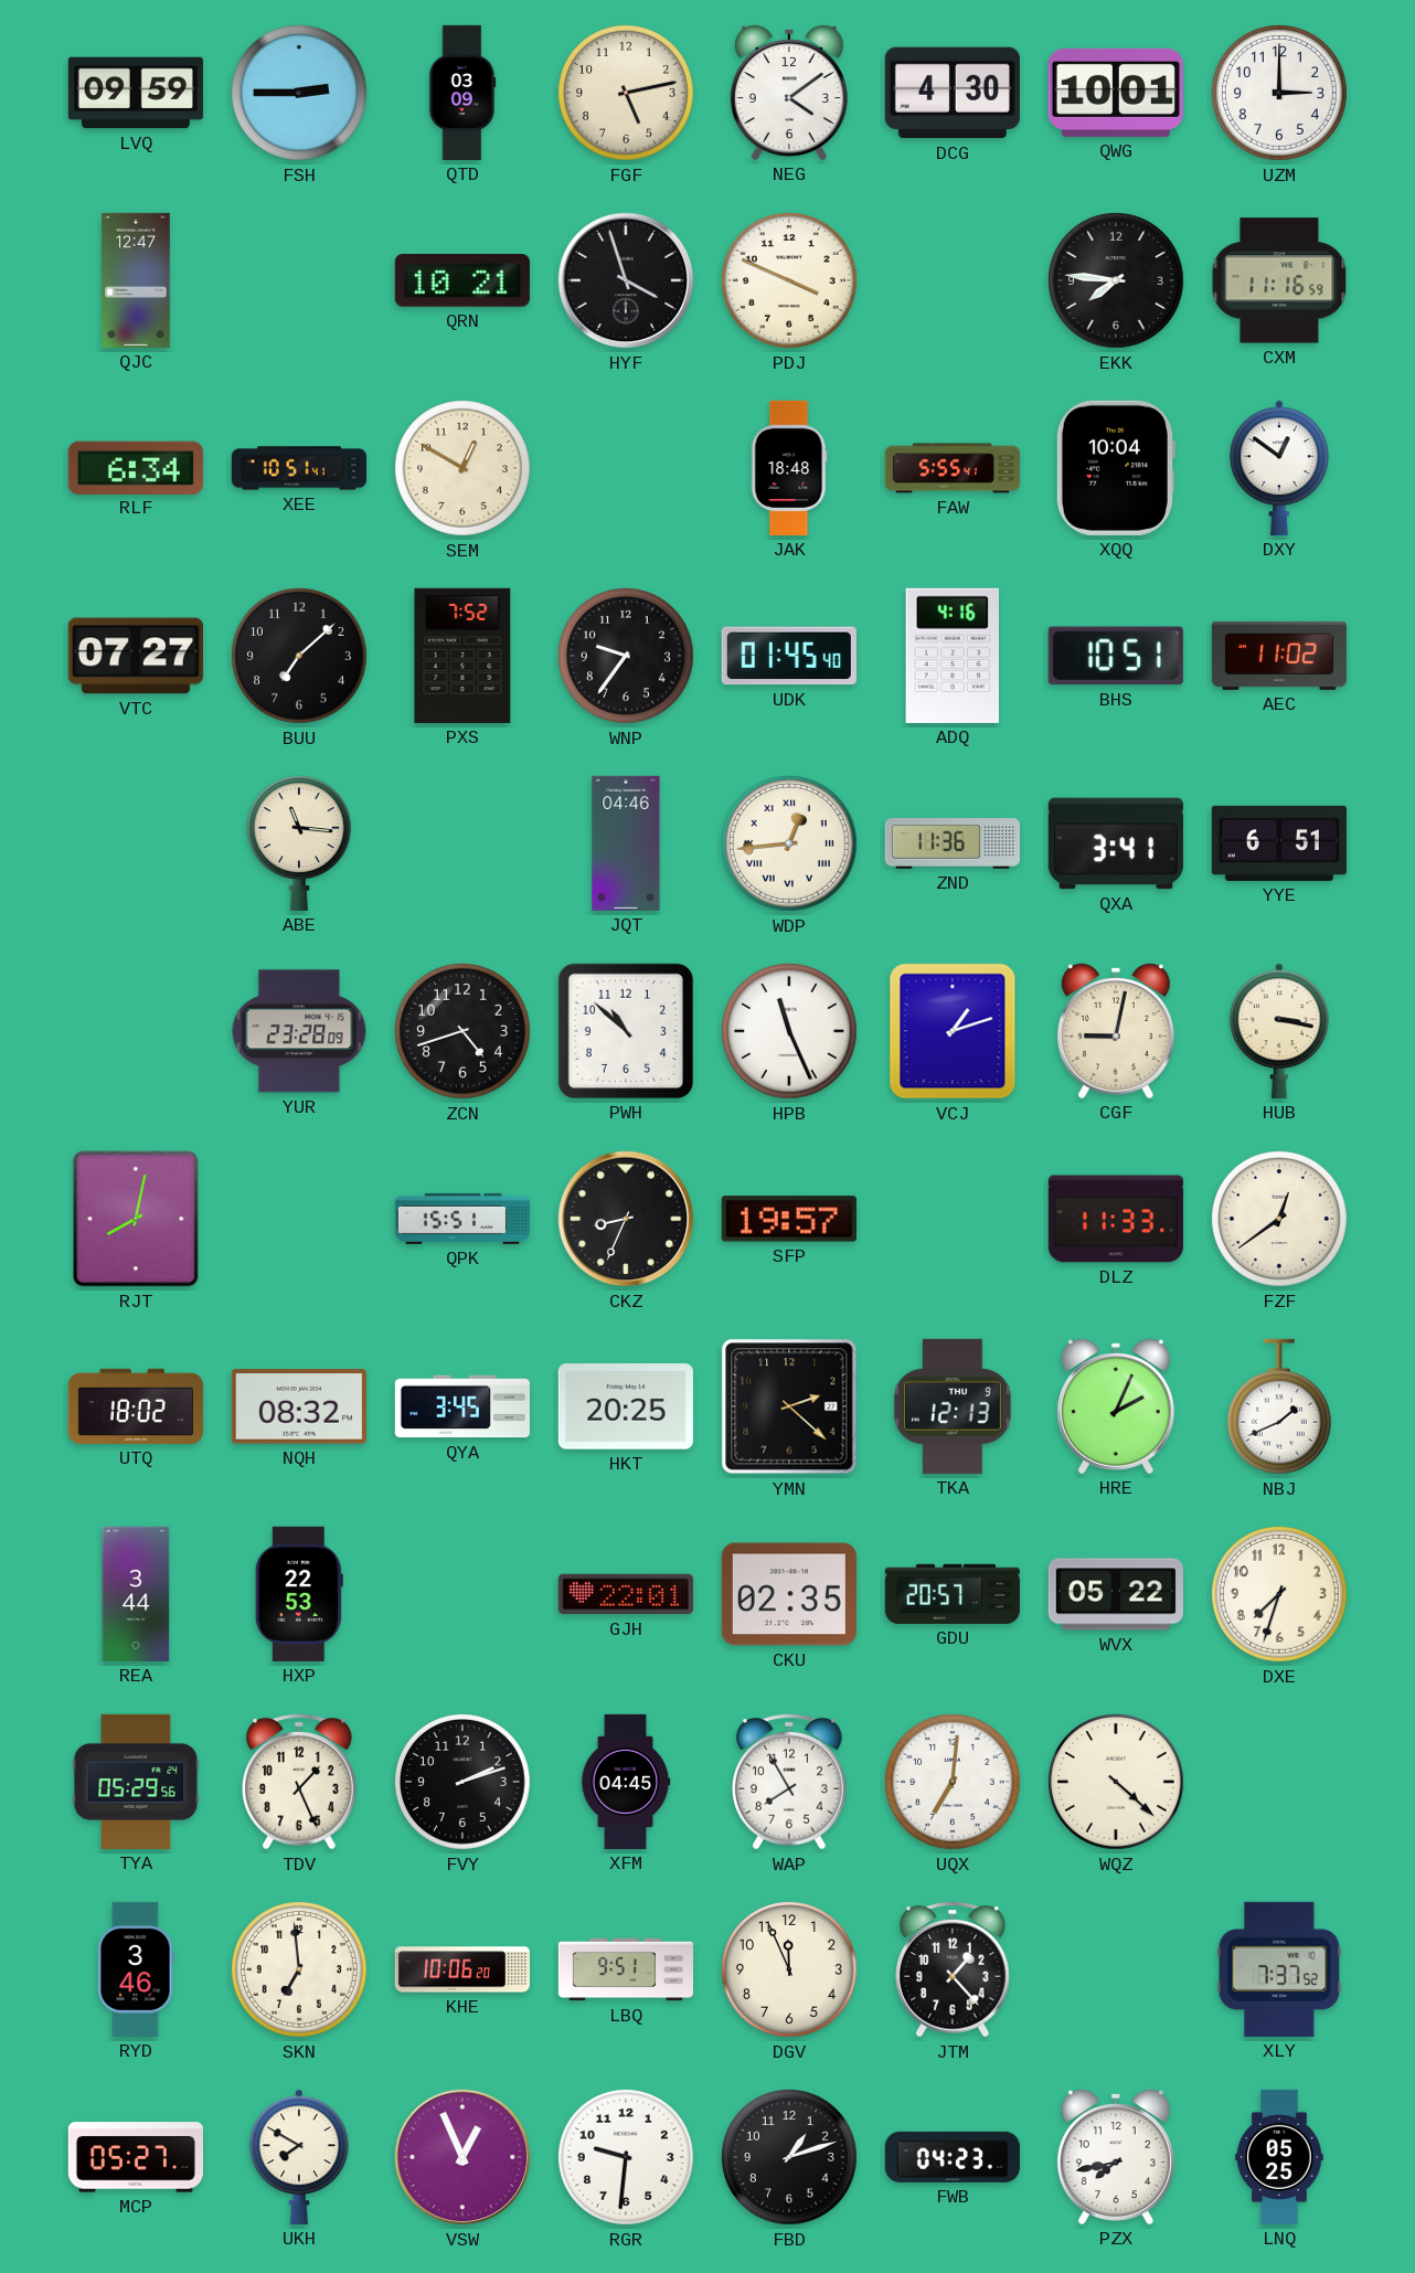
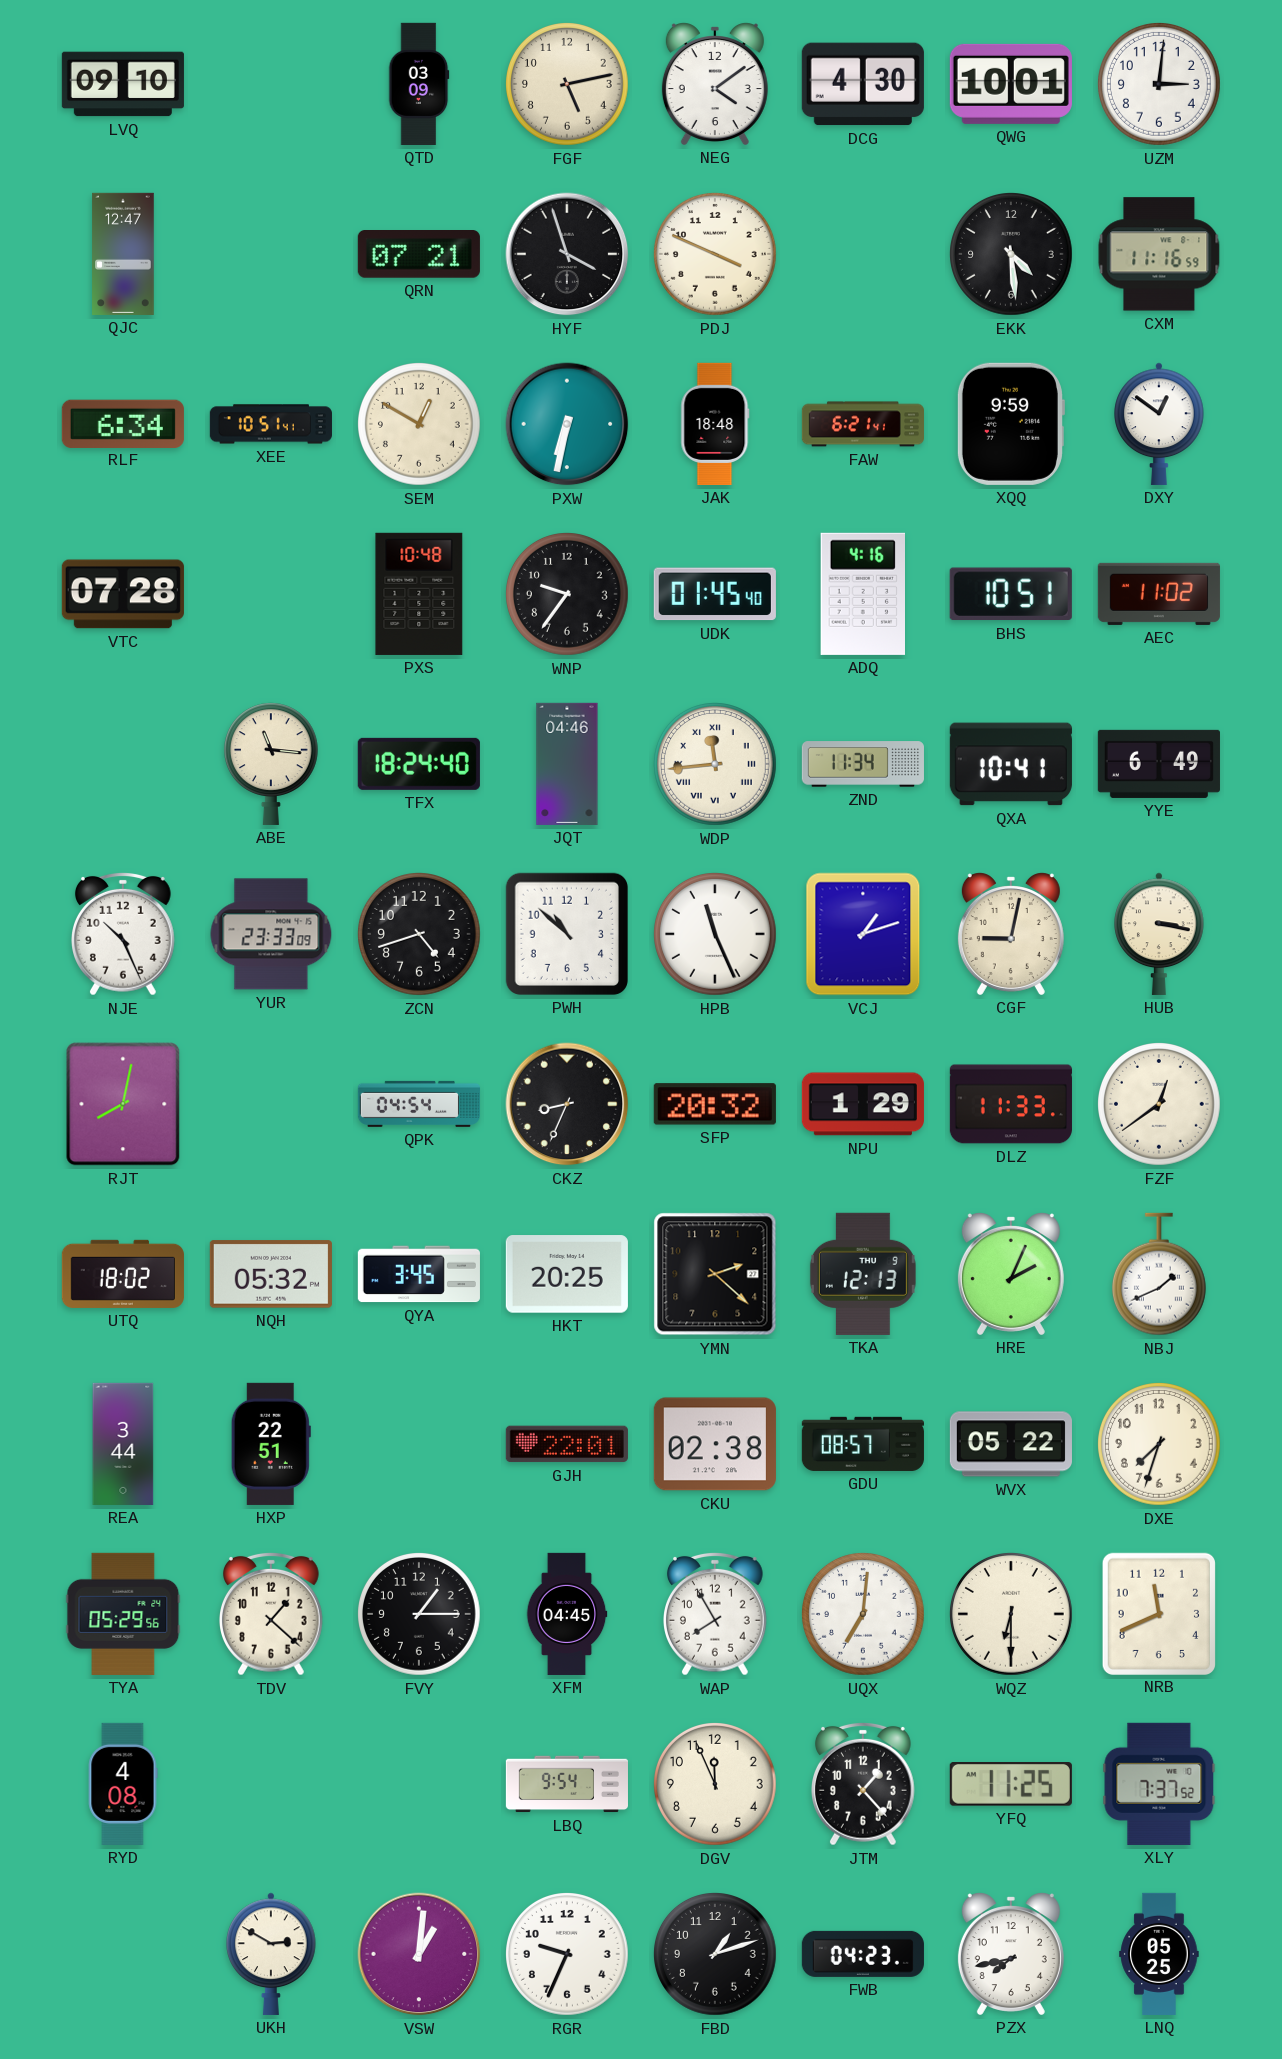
LVQ: 09:59 -> 09:10
FSH: 2:45 -> none
UZM: 3:00 -> 3:01
QRN: 10:21 -> 07:21
EKK: 7:46 -> 4:29
PXW: none -> 6:32
FAW: 5:55 -> 6:21
XQQ: 10:04 -> 9:59
VTC: 07:27 -> 07:28
BUU: 7:08 -> none
PXS: 7:52 -> 10:48
TFX: none -> 18:24
WDP: 12:44 -> 11:44
ZND: 11:36 -> 11:34
QXA: 3:41 -> 10:41
YYE: 6:51 -> 6:49
NJE: none -> 10:26
YUR: 23:28 -> 23:33
QPK: 15:51 -> 04:54
SFP: 19:57 -> 20:32
NPU: none -> 1:29
NQH: 08:32 -> 05:32
HXP: 22:53 -> 22:51
CKU: 02:35 -> 02:38
GDU: 20:57 -> 08:57
TDV: 1:26 -> 1:22
FVY: 2:12 -> 1:15
WQZ: 4:22 -> 6:30
NRB: none -> 11:41
RYD: 3:46 -> 4:08
SKN: 6:59 -> none
KHE: 10:06 -> none
LBQ: 9:51 -> 9:54
YFQ: none -> 11:25
MCP: 05:27 -> none
UKH: 7:50 -> 2:50
VSW: 12:56 -> 1:01
RGR: 9:31 -> 9:34
